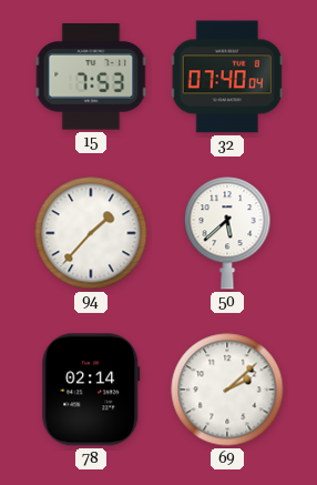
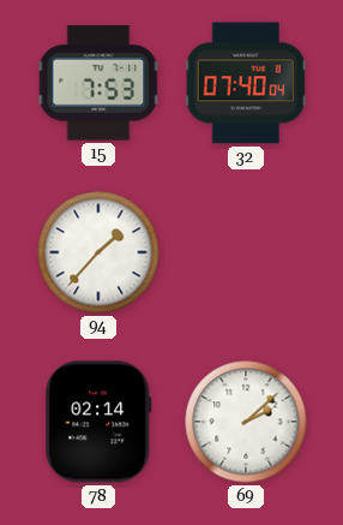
50: 5:38 -> none
